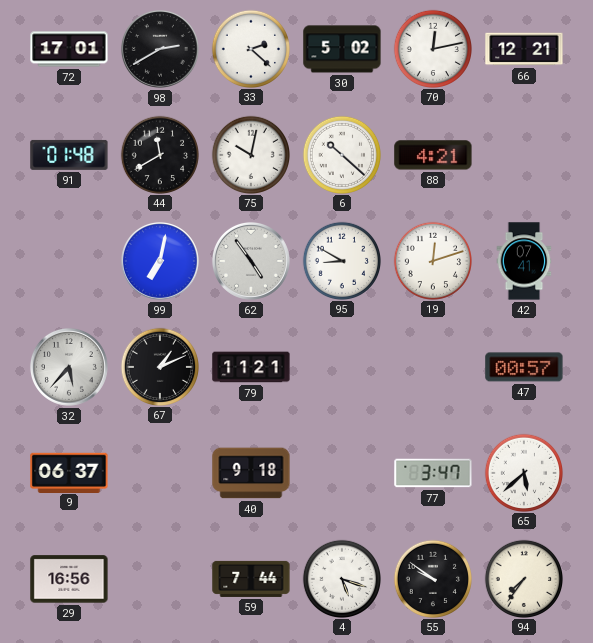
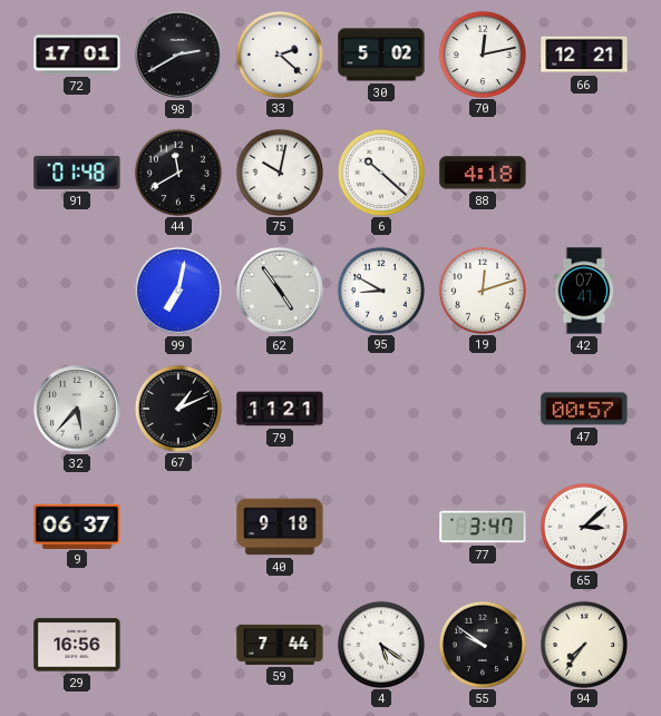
88: 4:21 -> 4:18
65: 5:38 -> 3:08
4: 5:18 -> 5:21
